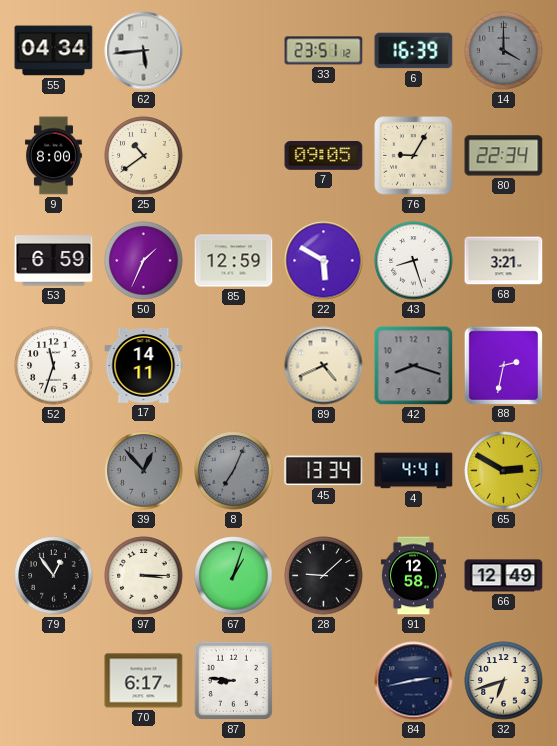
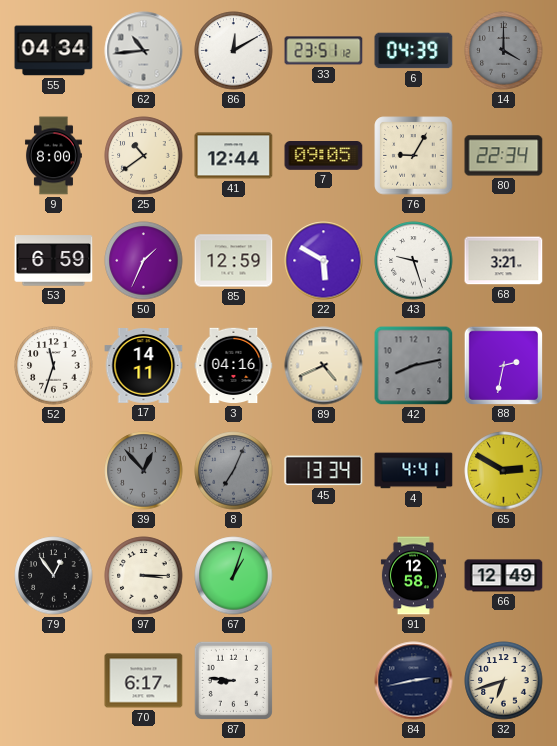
62: 5:44 -> 10:44
86: none -> 12:10
6: 16:39 -> 04:39
41: none -> 12:44
43: 8:27 -> 9:27
3: none -> 04:16
42: 8:18 -> 8:13
28: 9:08 -> none
